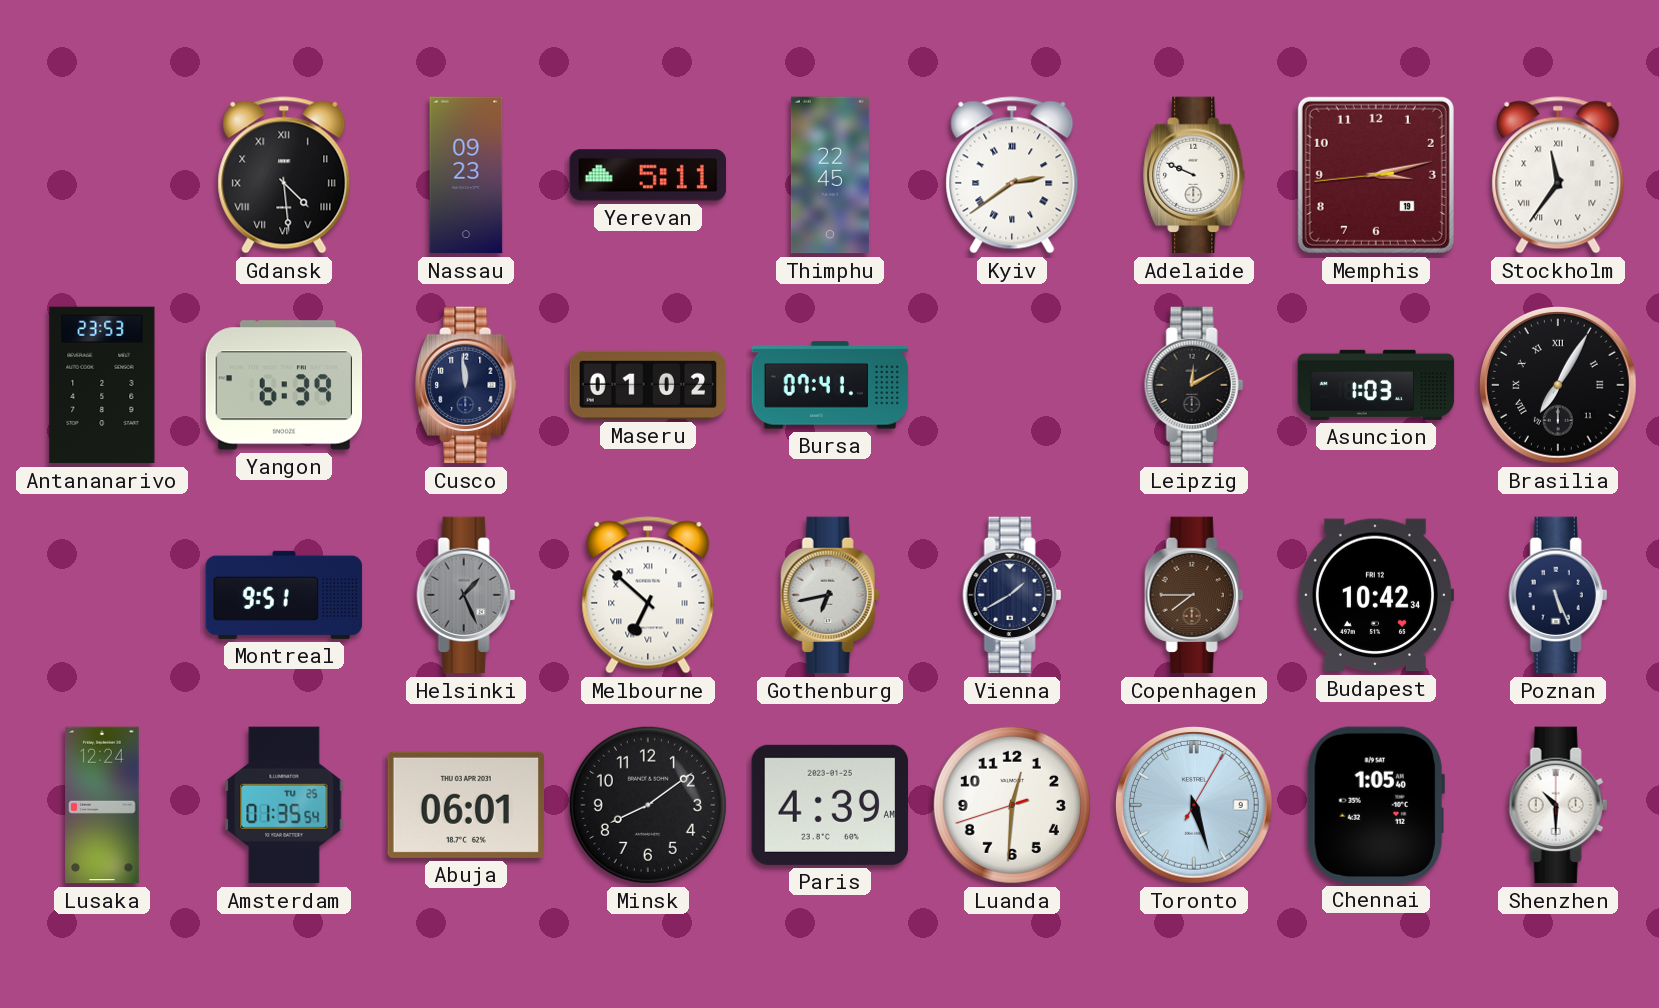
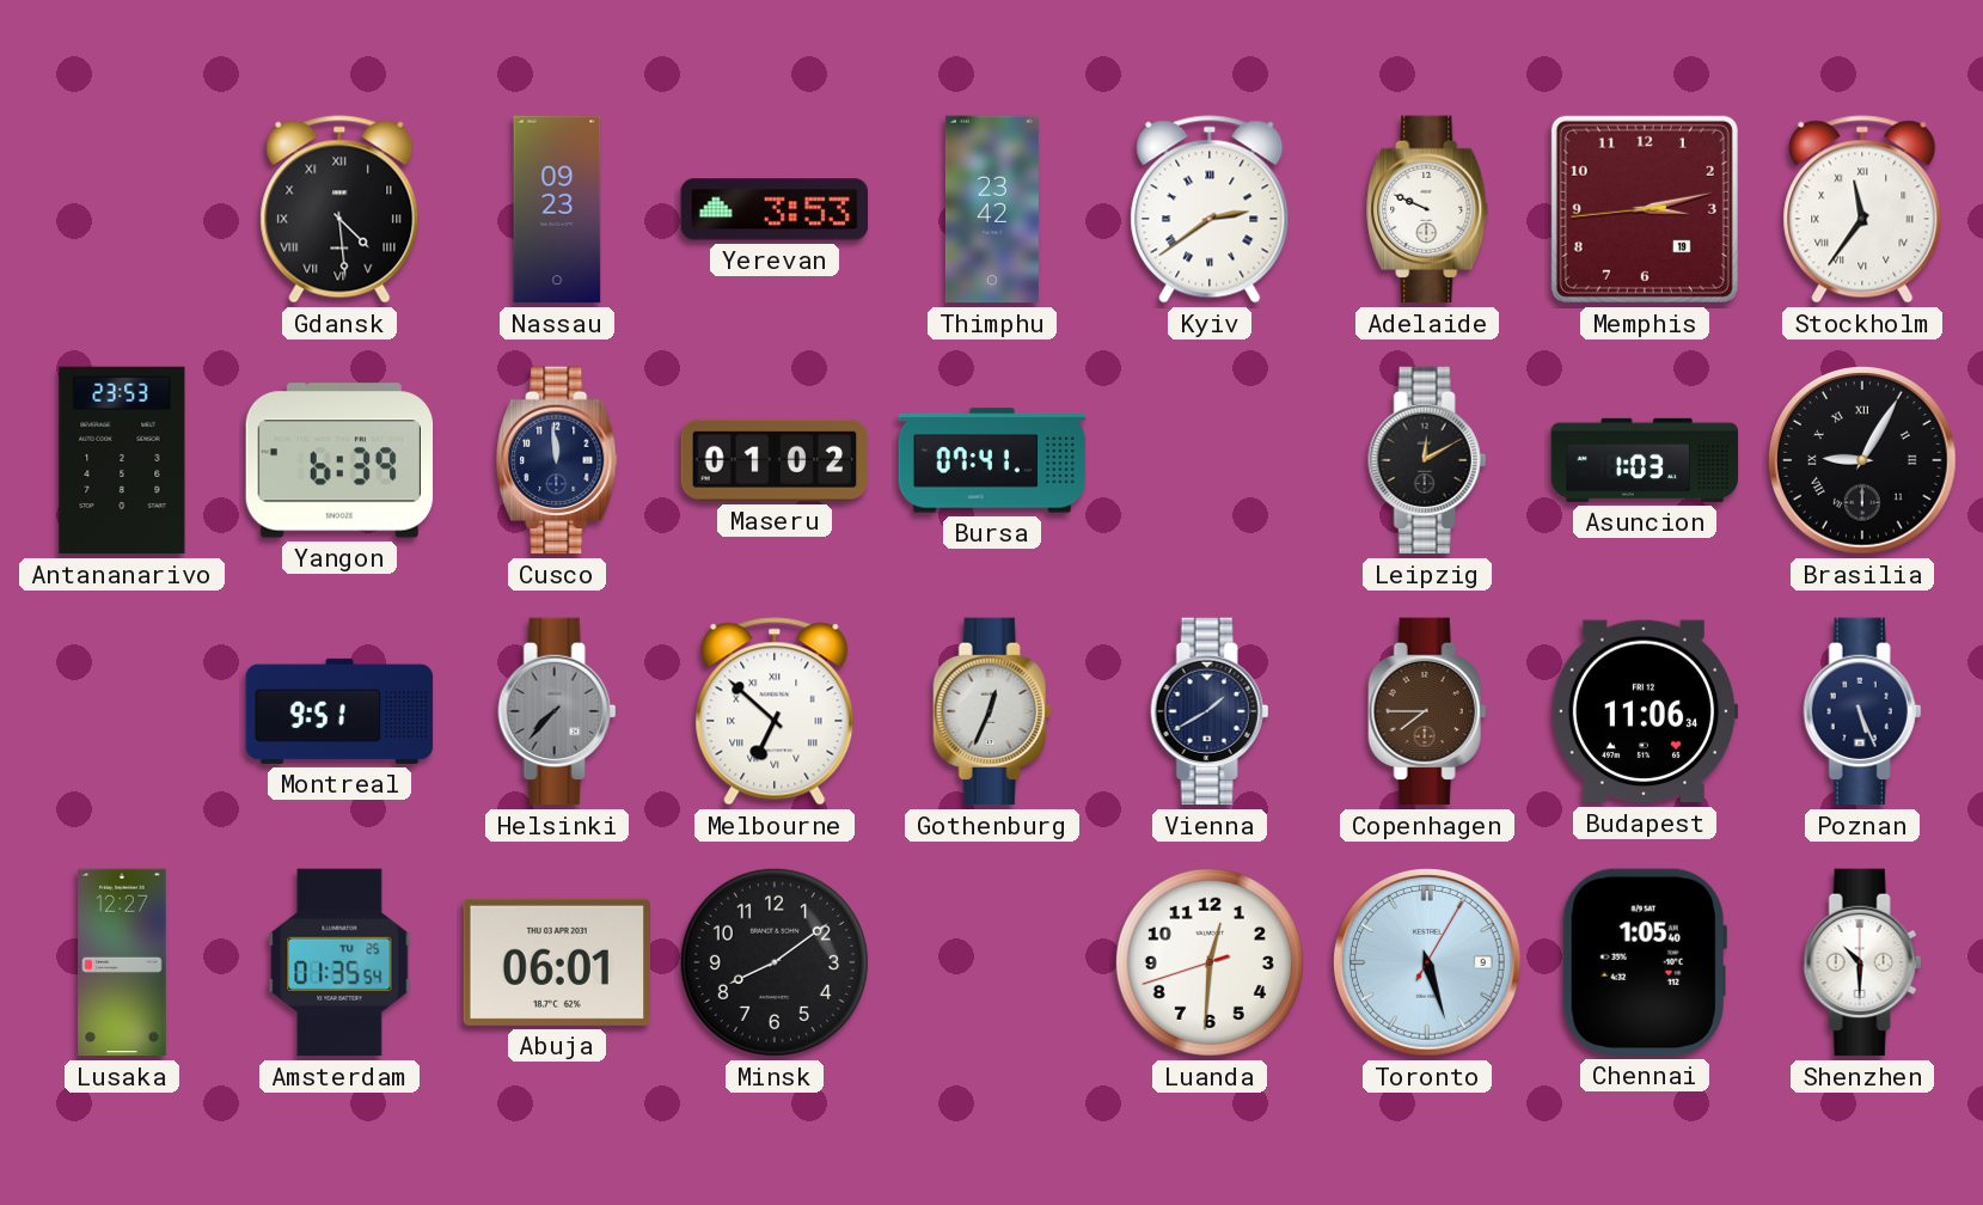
Yerevan: 5:11 -> 3:53
Thimphu: 22:45 -> 23:42
Brasilia: 7:05 -> 9:05
Helsinki: 1:26 -> 7:37
Gothenburg: 6:43 -> 12:34
Budapest: 10:42 -> 11:06
Lusaka: 12:24 -> 12:27
Paris: 4:39 -> none
